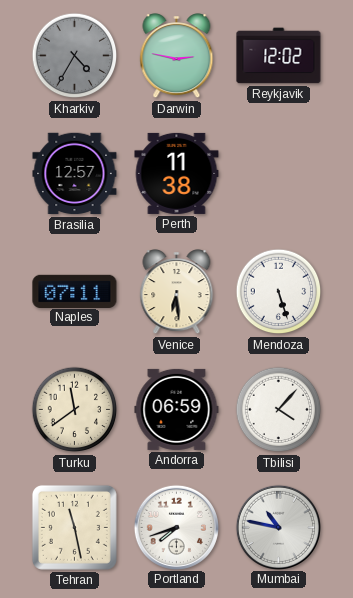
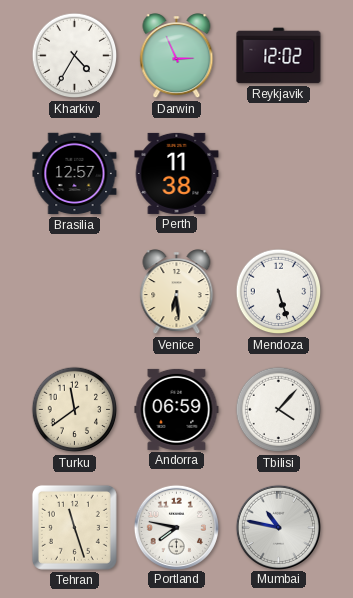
Kharkiv dial: grey -> white
Darwin: 2:47 -> 2:56
Naples: 07:11 -> none
Tehran: 11:28 -> 11:27
Portland: 7:42 -> 7:47
